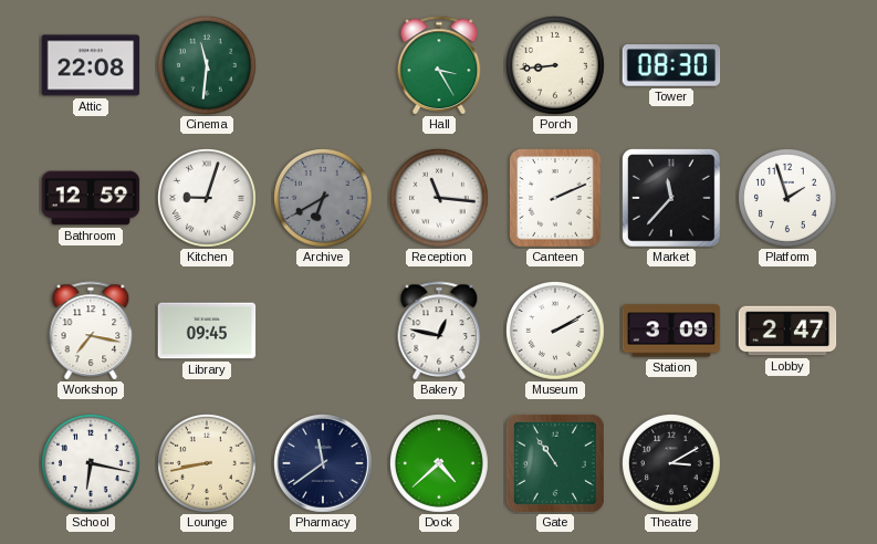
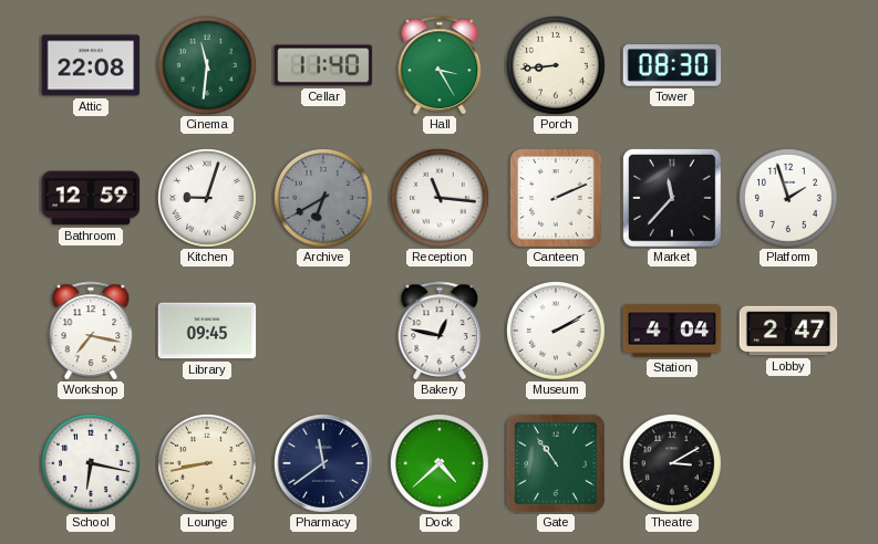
Cellar: none -> 11:40
Station: 3:09 -> 4:04
